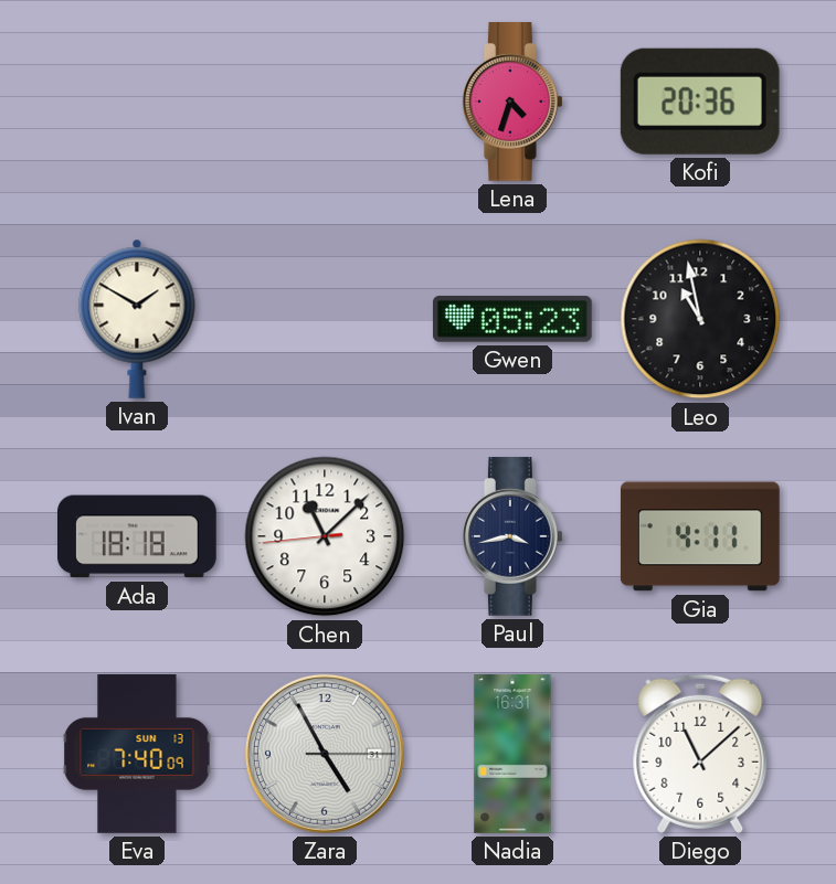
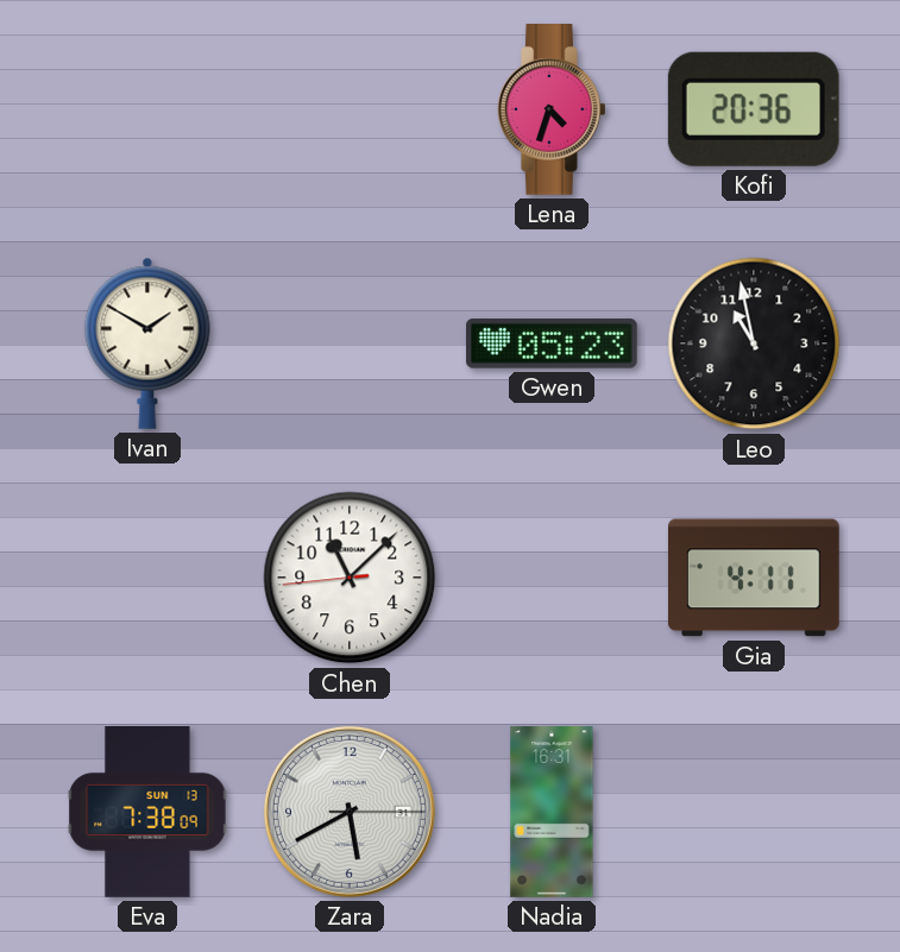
Ada: 18:18 -> none
Paul: 3:43 -> none
Eva: 7:40 -> 7:38
Zara: 4:55 -> 5:40
Diego: 11:08 -> none
